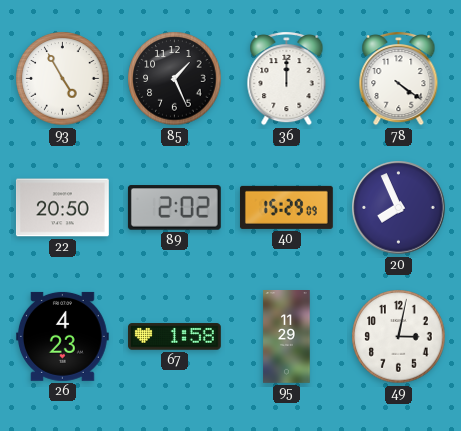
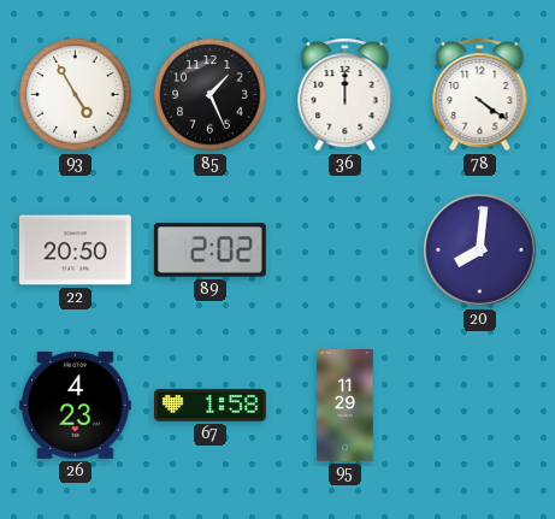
40: 15:29 -> none
20: 7:56 -> 8:01
49: 3:02 -> none
